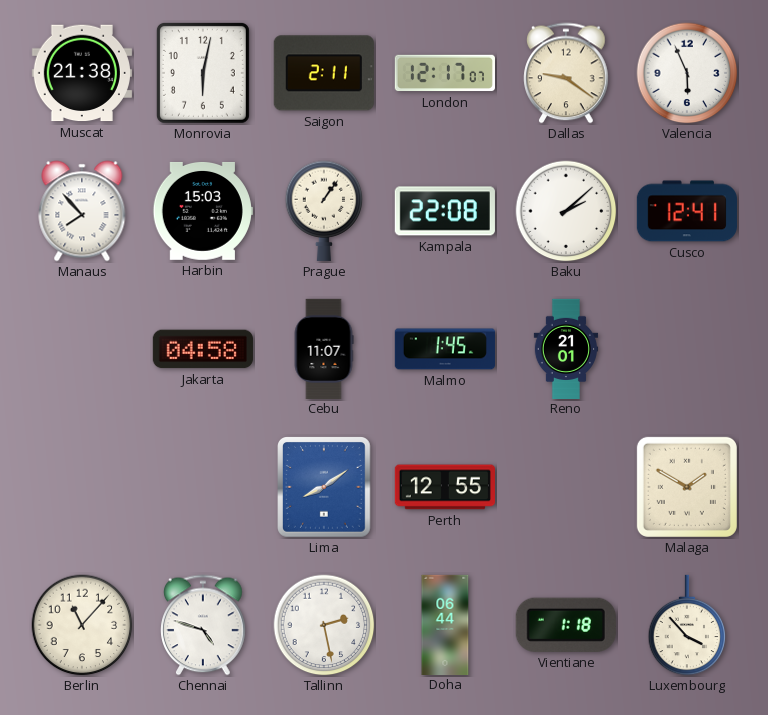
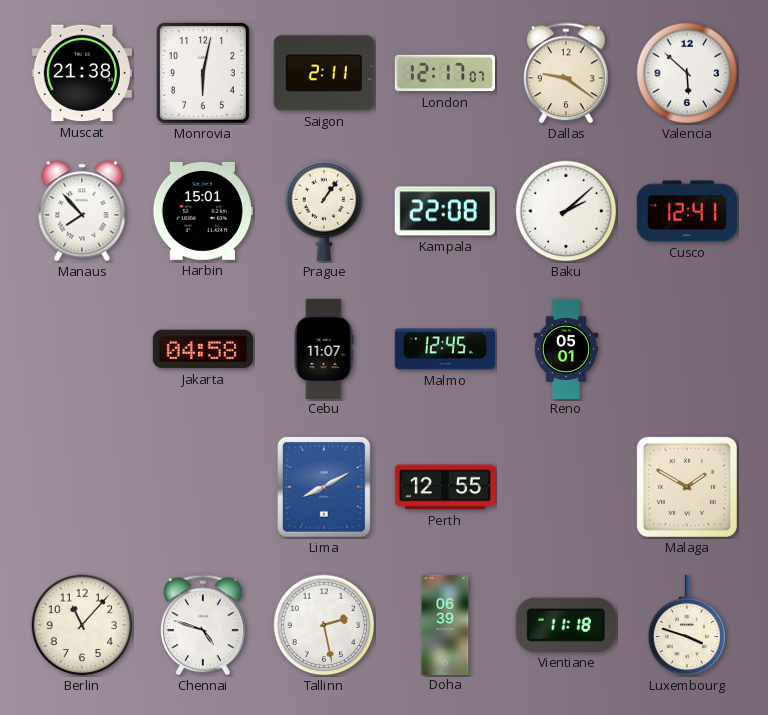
Valencia: 5:56 -> 5:52
Harbin: 15:03 -> 15:01
Malmo: 1:45 -> 12:45
Reno: 21:01 -> 05:01
Lima: 8:09 -> 8:10
Doha: 06:44 -> 06:39
Vientiane: 1:18 -> 11:18
Luxembourg: 3:53 -> 3:48
